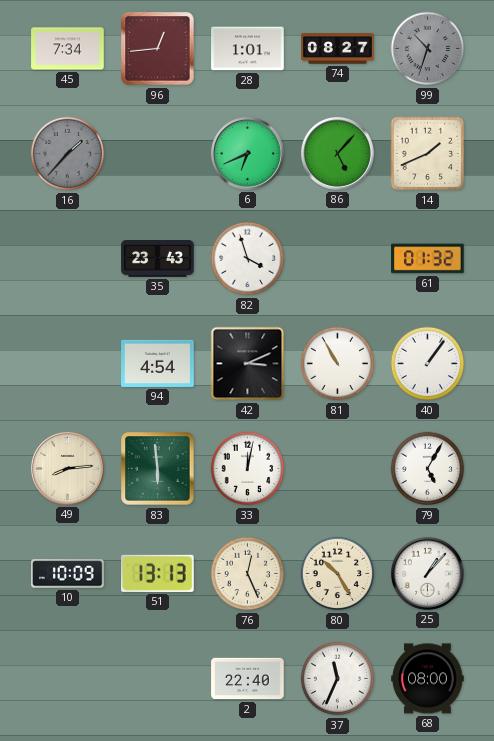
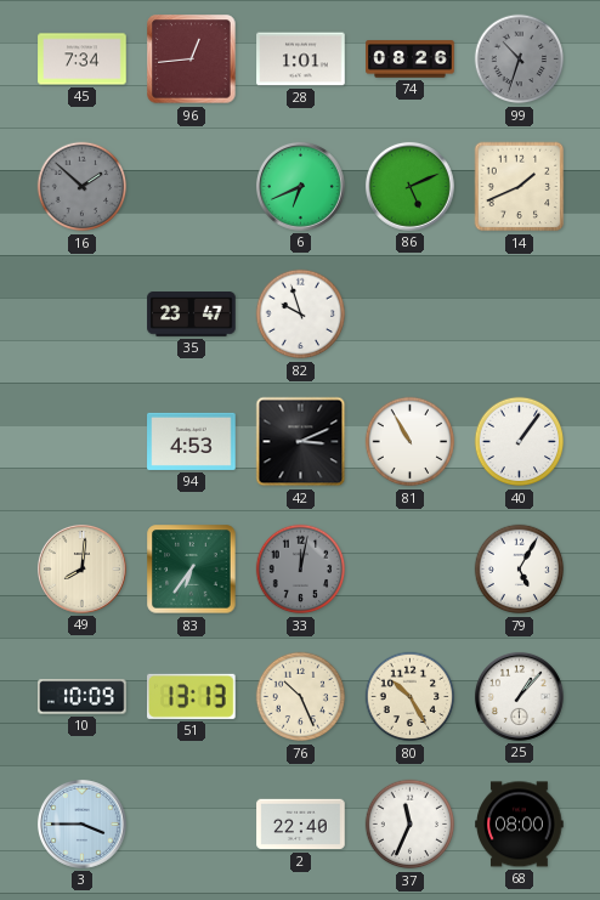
74: 08:27 -> 08:26
16: 1:37 -> 1:52
86: 5:07 -> 5:11
35: 23:43 -> 23:47
82: 3:57 -> 9:57
61: 01:32 -> none
94: 4:54 -> 4:53
49: 8:14 -> 8:01
83: 5:59 -> 6:36
33 dial: white -> grey
76: 12:26 -> 10:26
3: none -> 3:45
